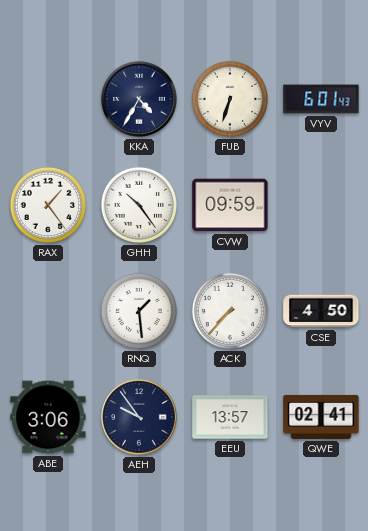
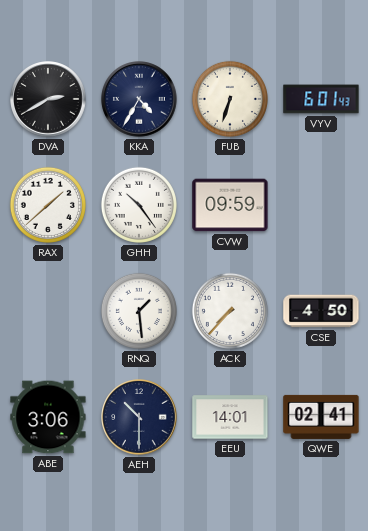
DVA: none -> 2:40
RAX: 1:24 -> 1:38
AEH: 9:54 -> 10:30
EEU: 13:57 -> 14:01
